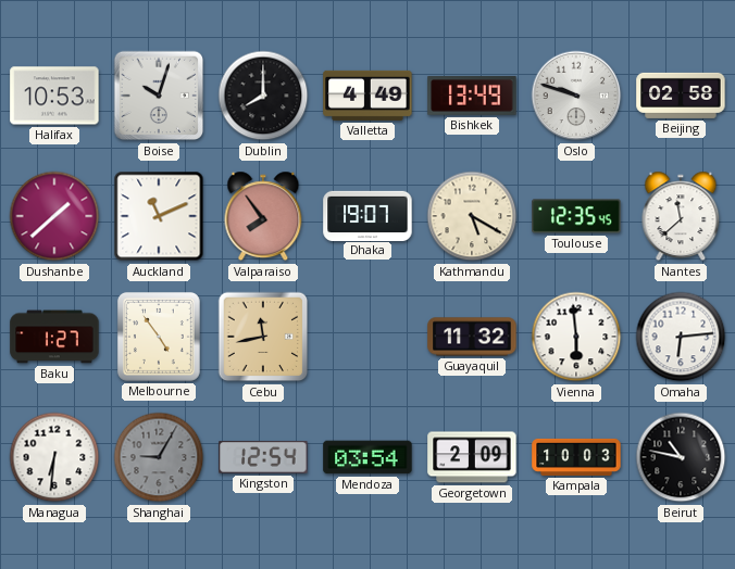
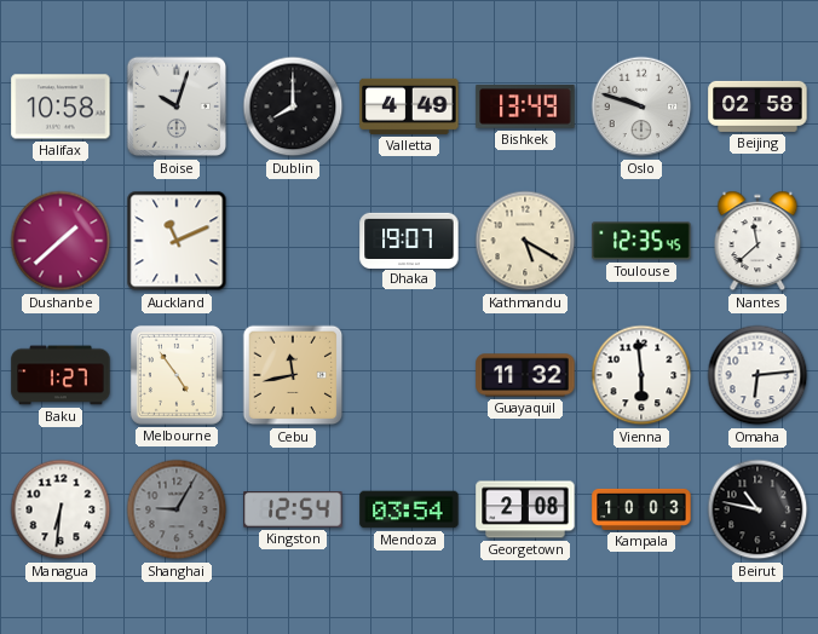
Halifax: 10:53 -> 10:58
Valparaiso: 7:54 -> none
Georgetown: 2:09 -> 2:08
